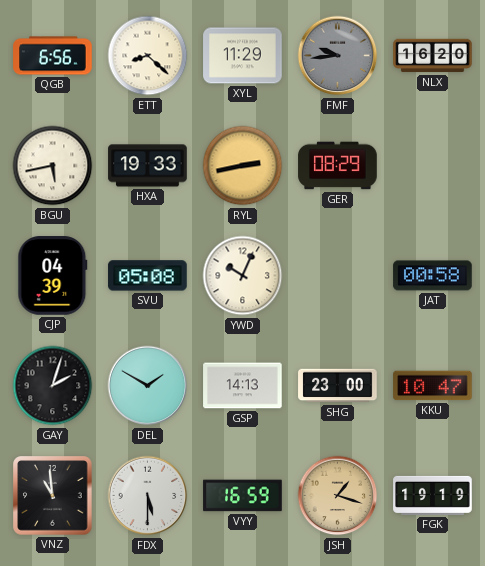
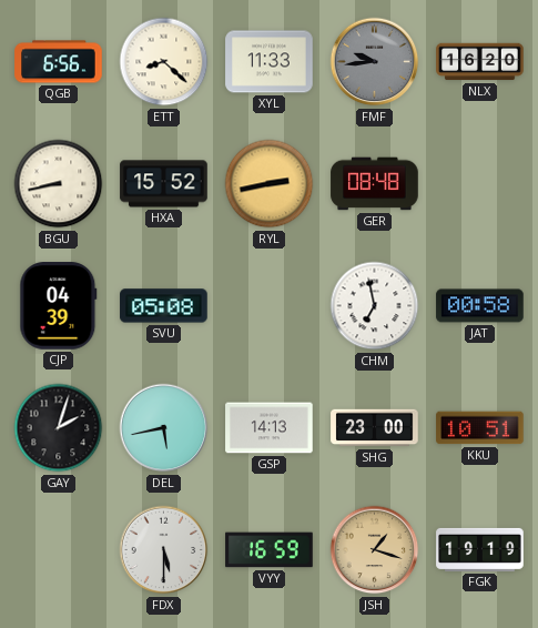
XYL: 11:29 -> 11:33
BGU: 5:43 -> 8:43
HXA: 19:33 -> 15:52
GER: 08:29 -> 08:48
YWD: 10:04 -> none
CHM: none -> 6:58
DEL: 1:50 -> 5:43
KKU: 10:47 -> 10:51
VNZ: 10:59 -> none
